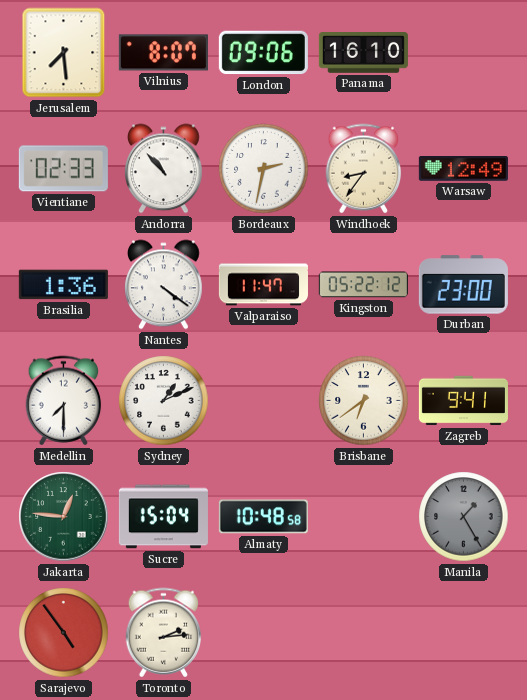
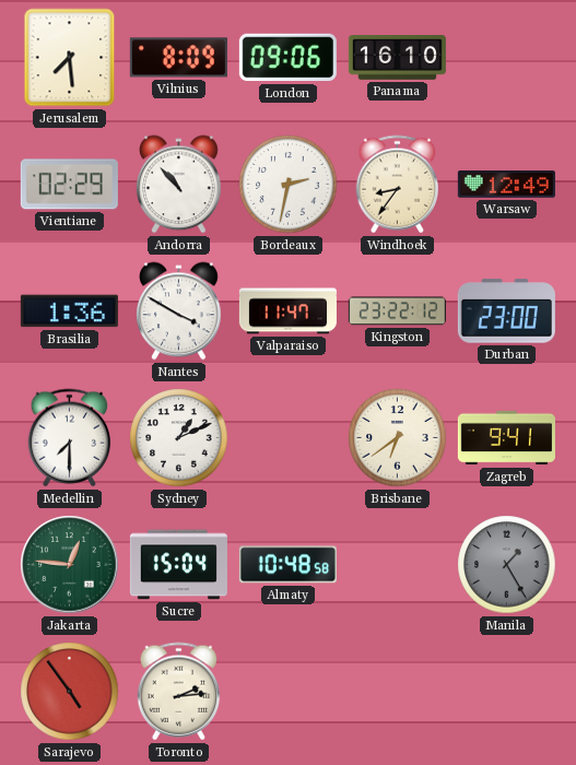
Vilnius: 8:07 -> 8:09
Vientiane: 02:33 -> 02:29
Nantes: 4:21 -> 3:50
Kingston: 05:22 -> 23:22
